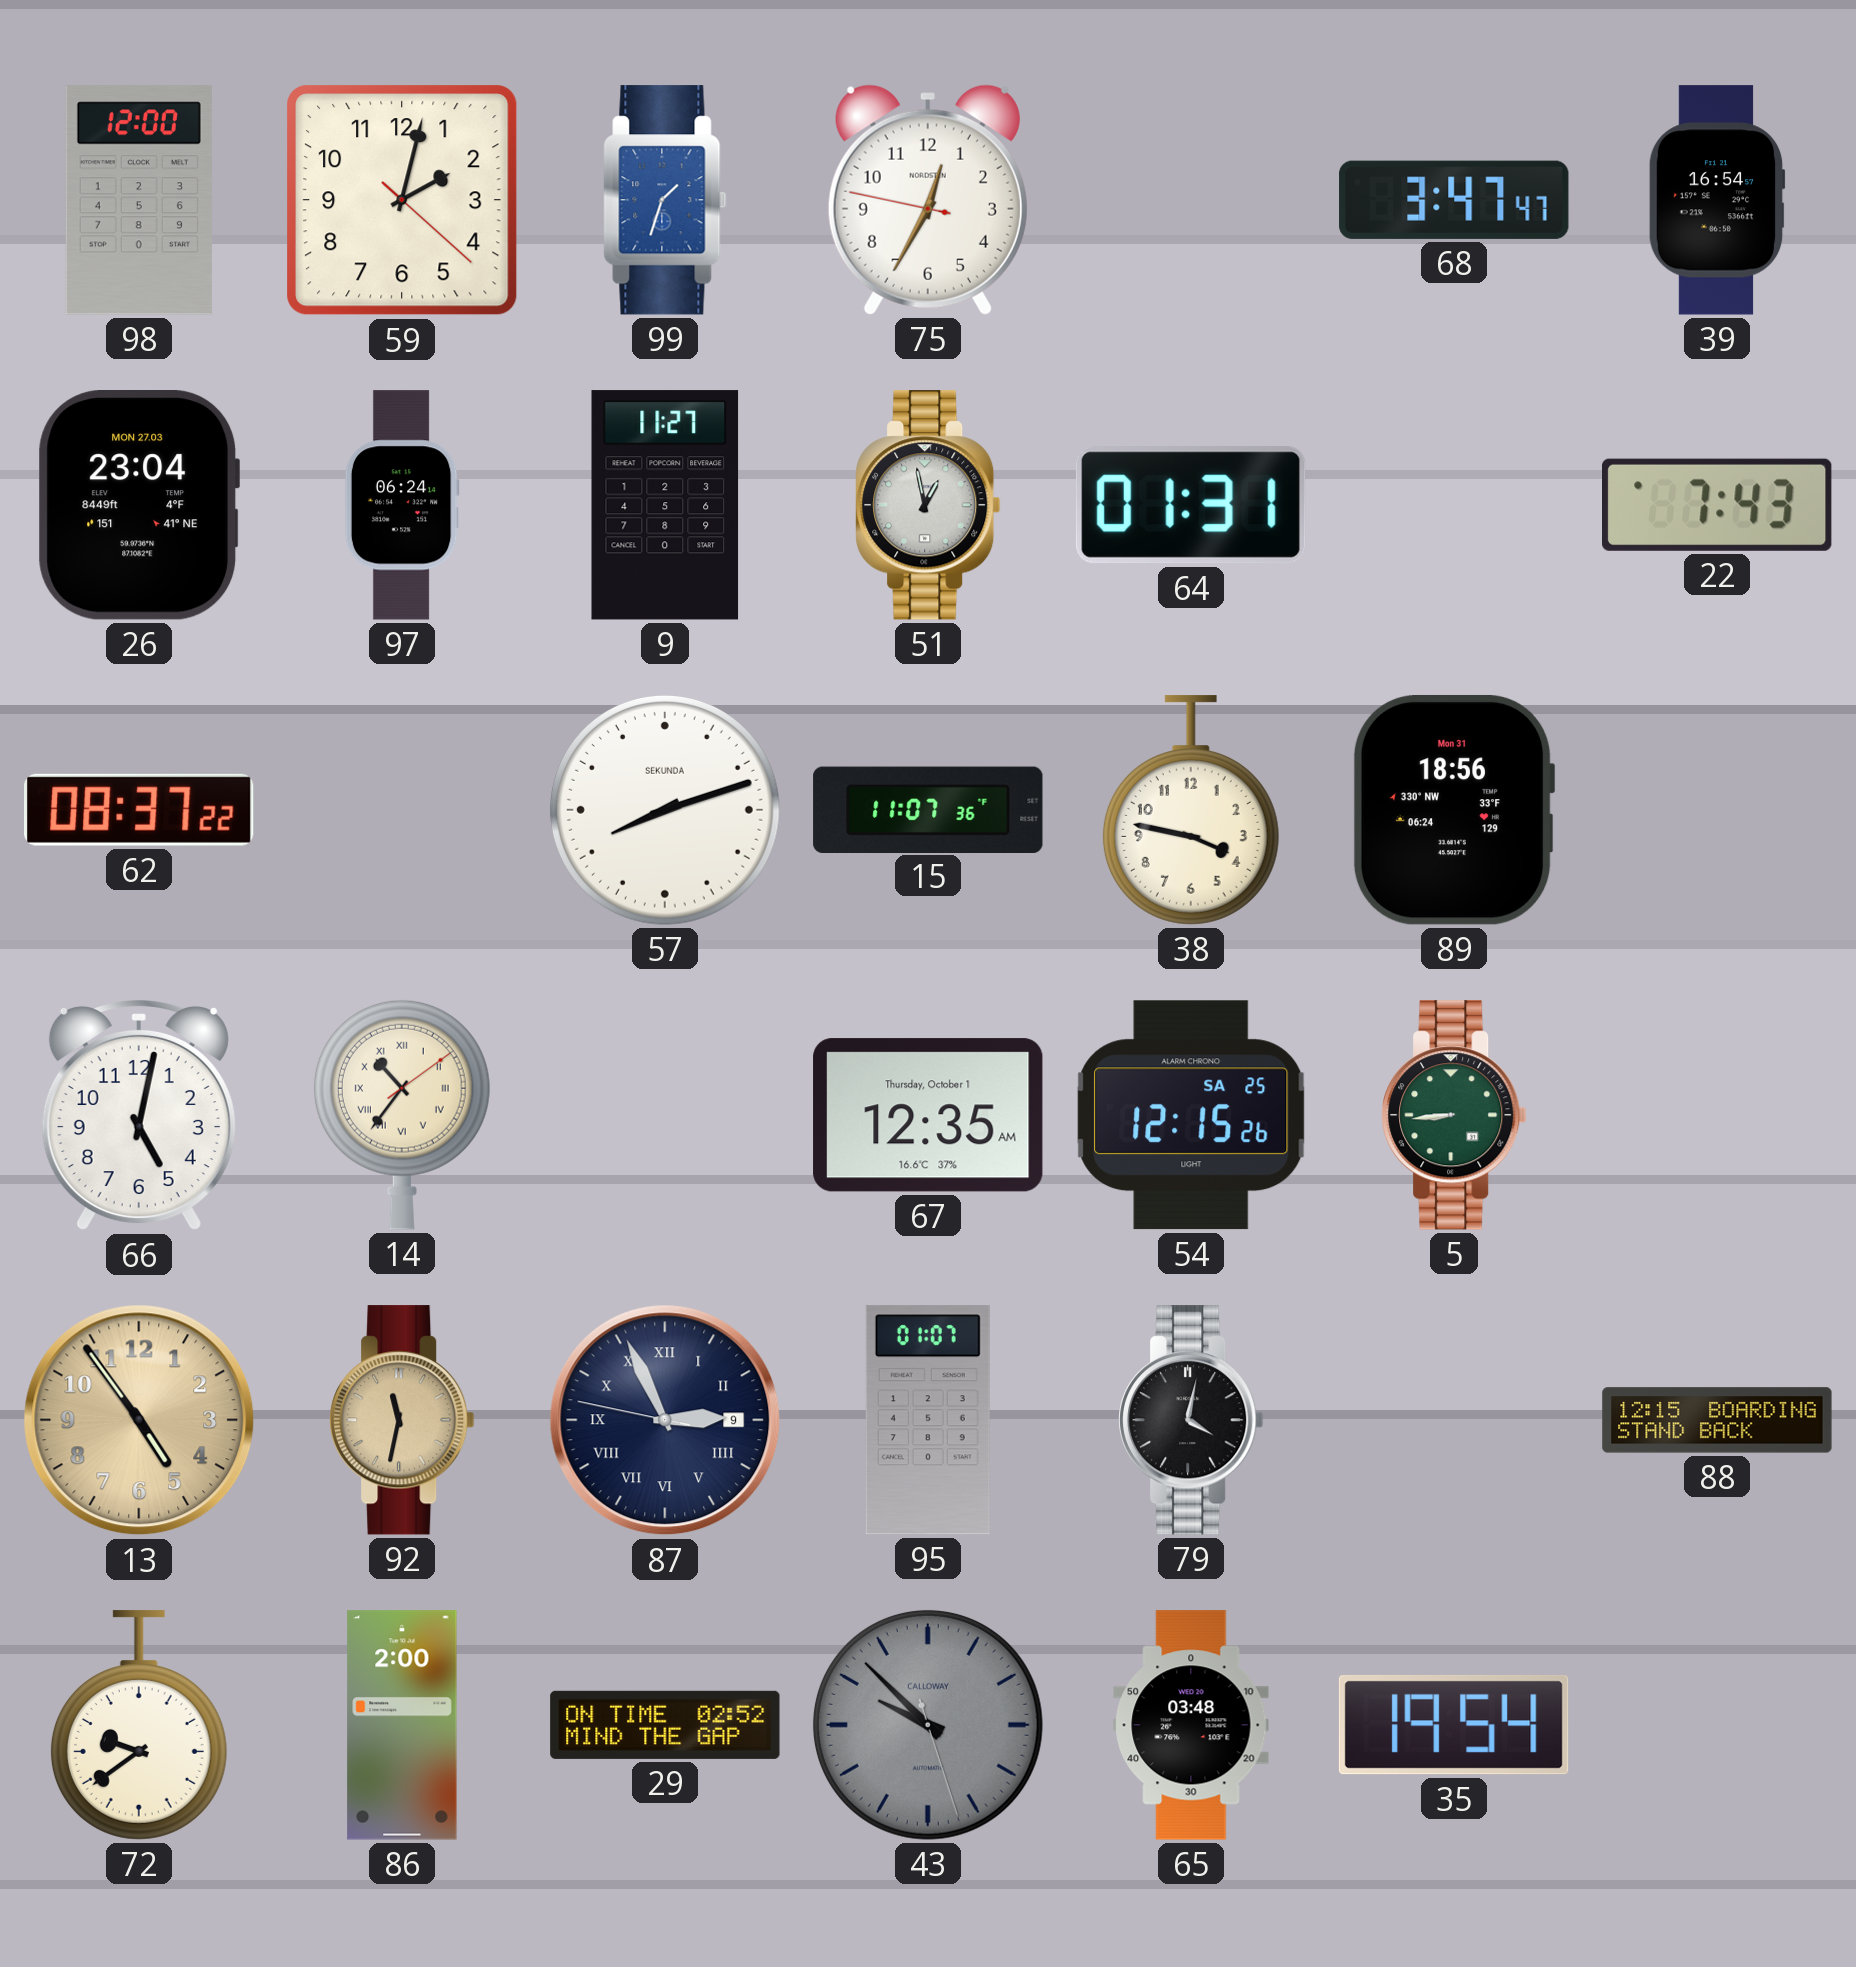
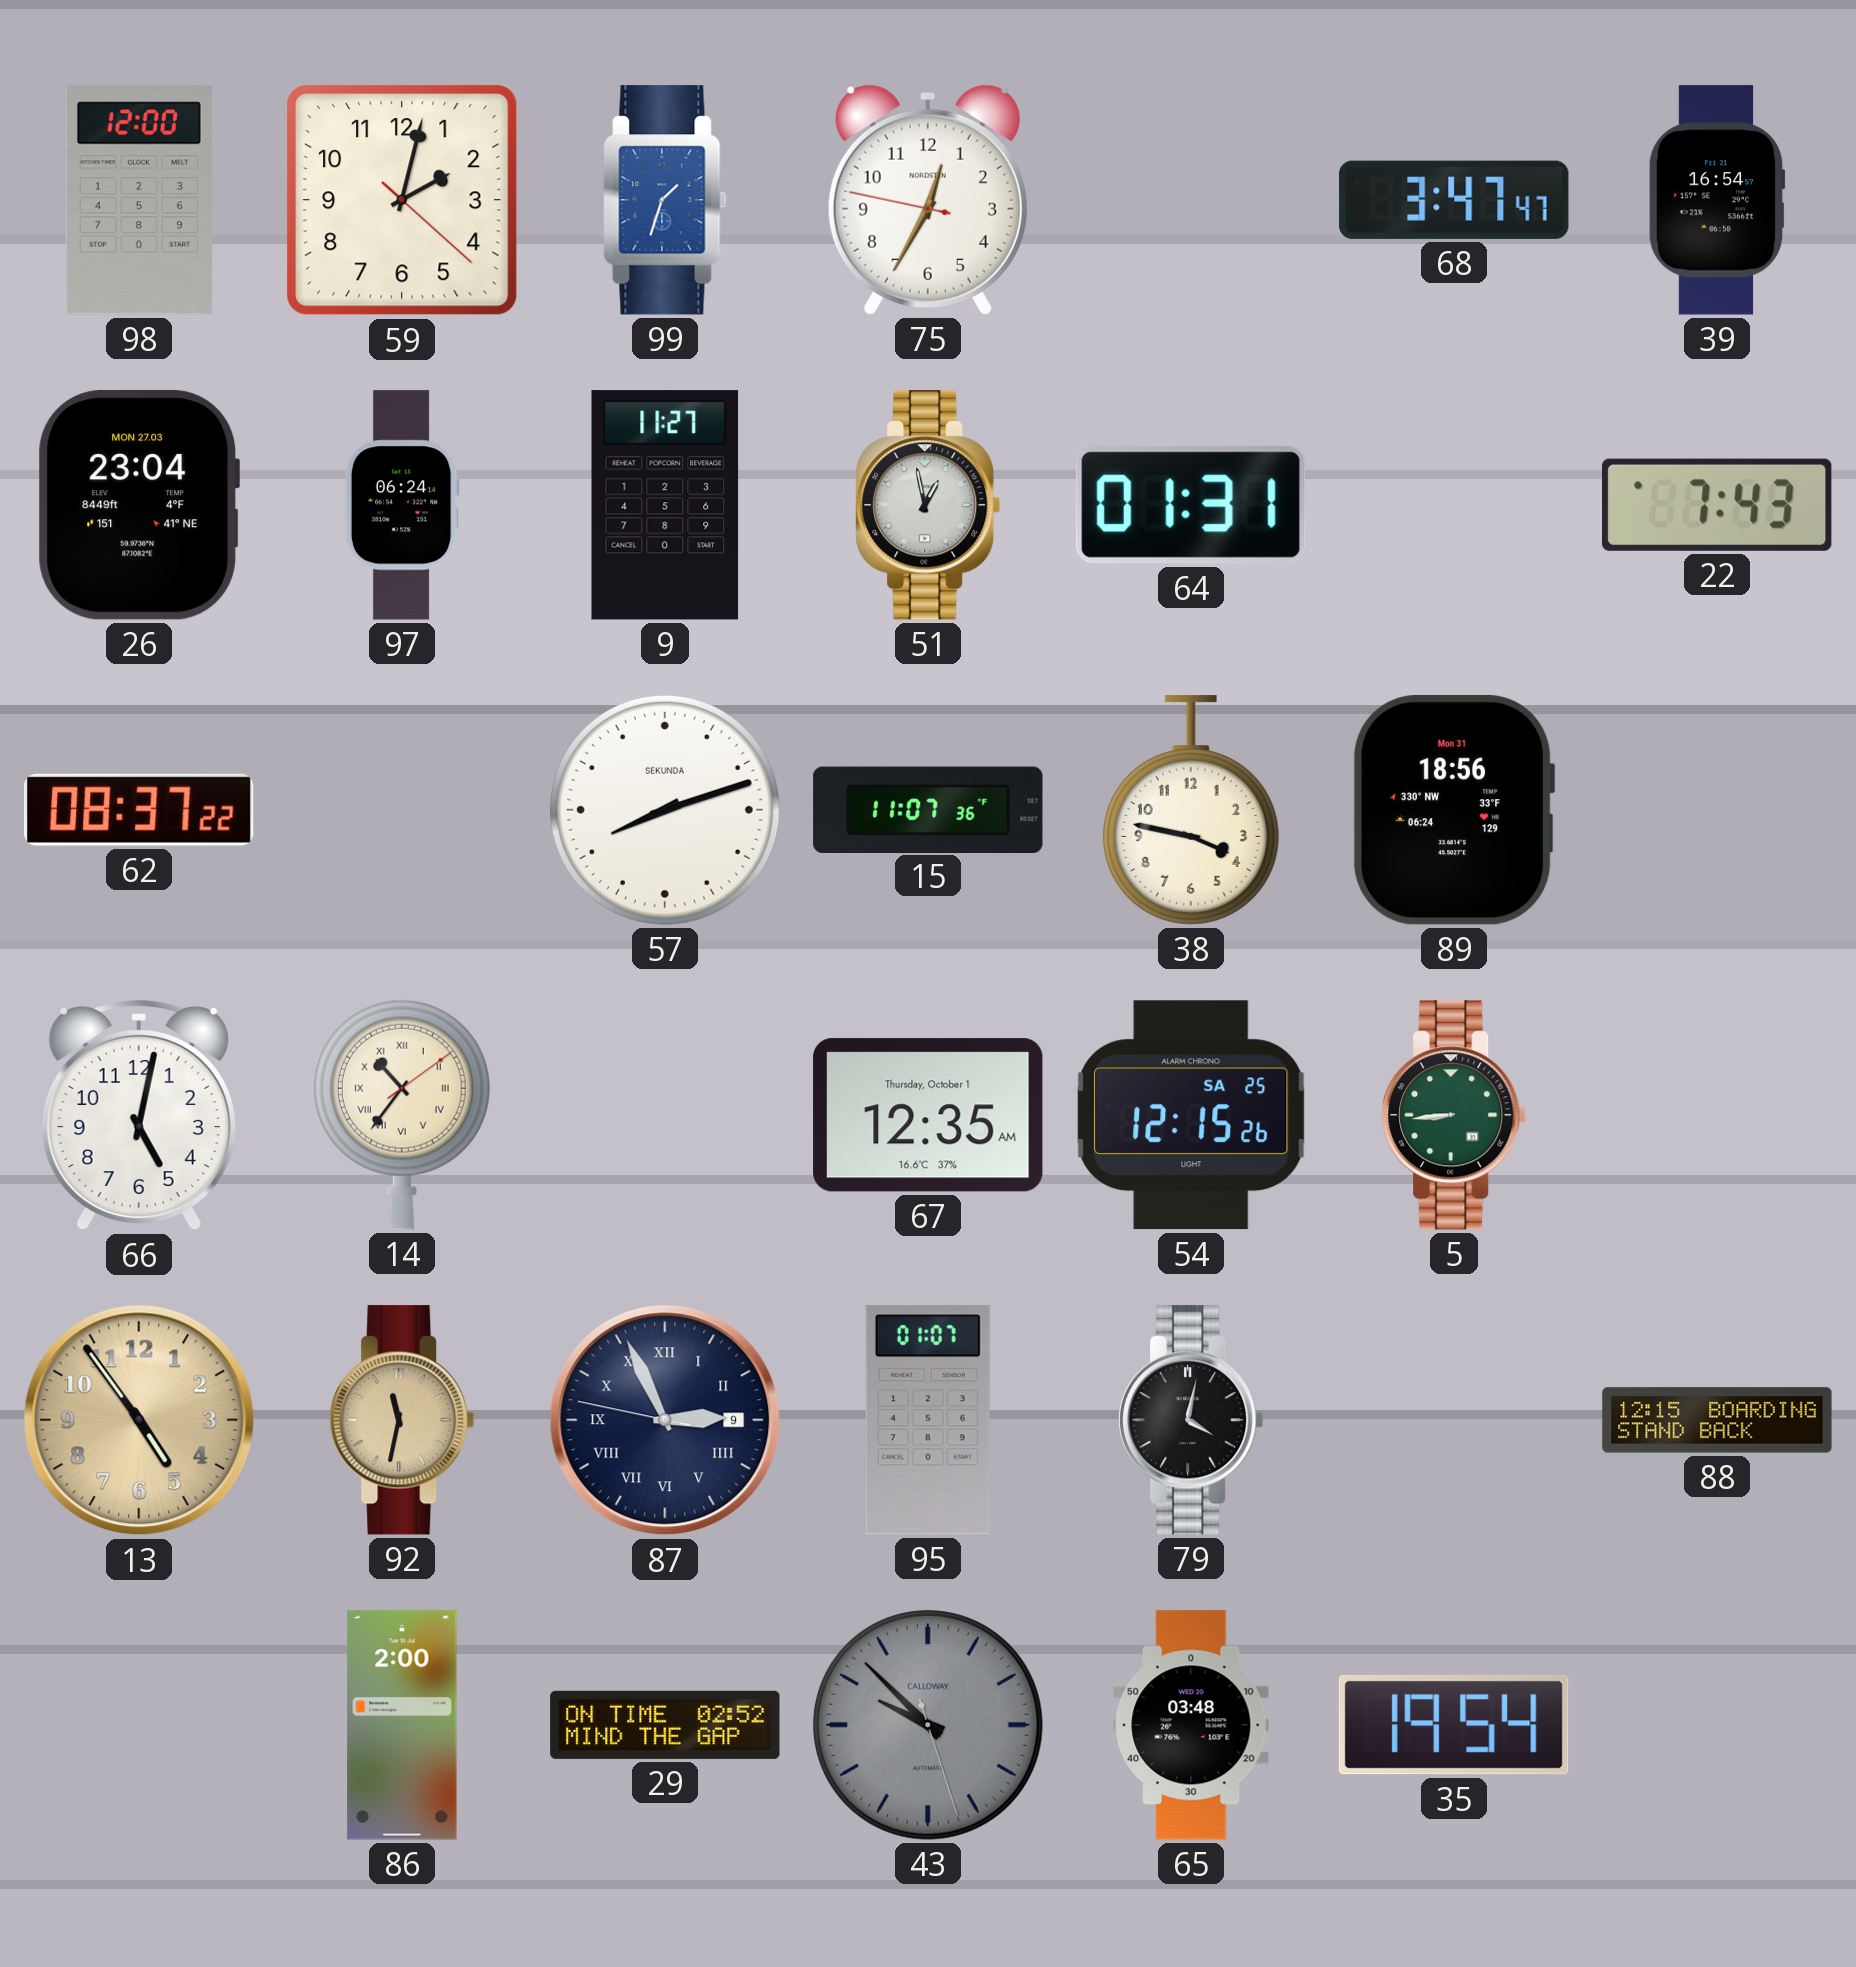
72: 9:39 -> none
